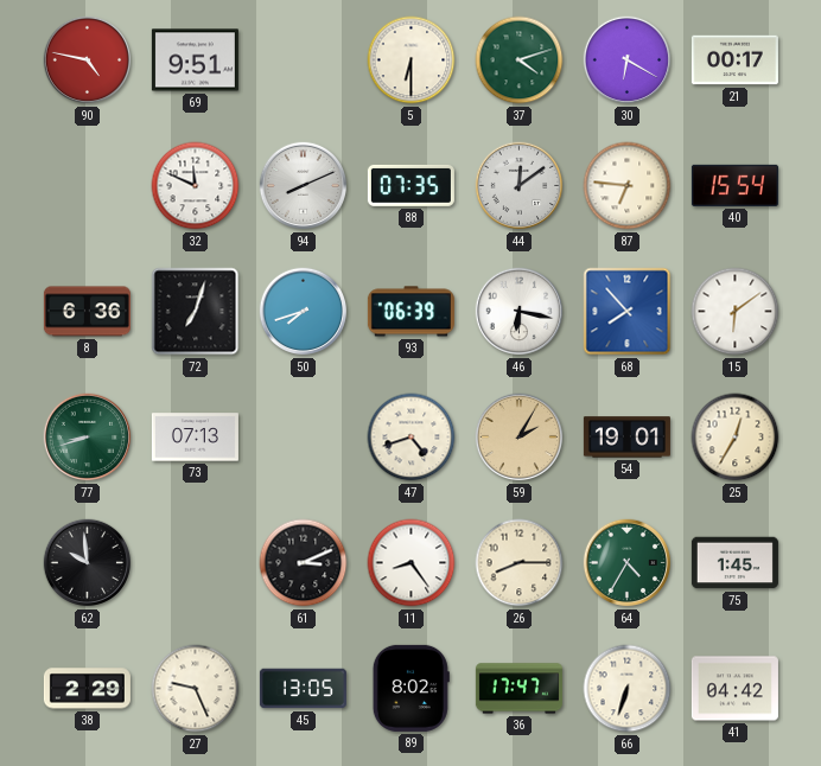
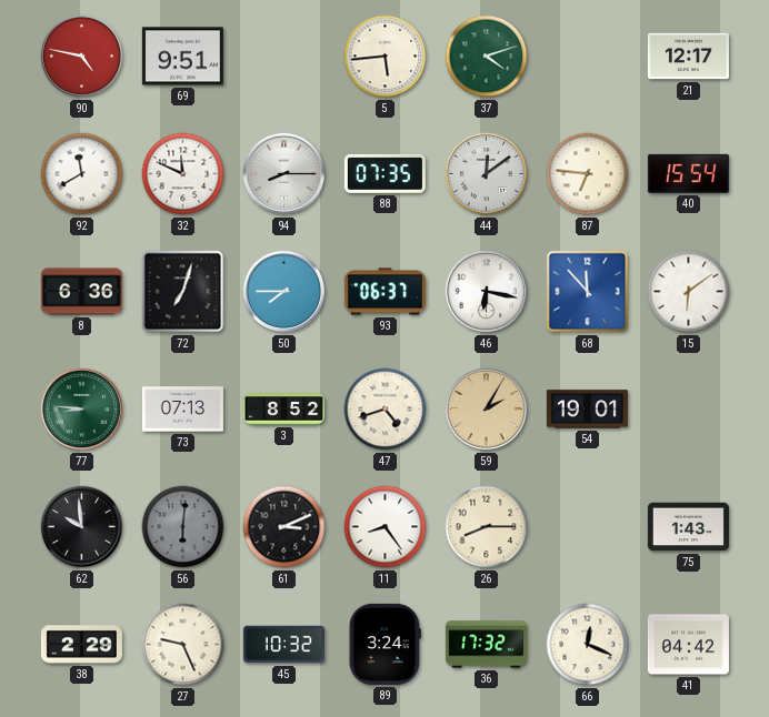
5: 6:30 -> 5:44
30: 6:20 -> none
21: 00:17 -> 12:17
92: none -> 11:40
94: 8:11 -> 8:15
50: 7:42 -> 7:45
93: 06:39 -> 06:37
68: 7:53 -> 11:53
77: 8:42 -> 8:46
3: none -> 8:52
25: 12:35 -> none
56: none -> 6:01
64: 4:35 -> none
75: 1:45 -> 1:43
45: 13:05 -> 10:32
89: 8:02 -> 3:24
36: 17:47 -> 17:32
66: 6:33 -> 12:19
